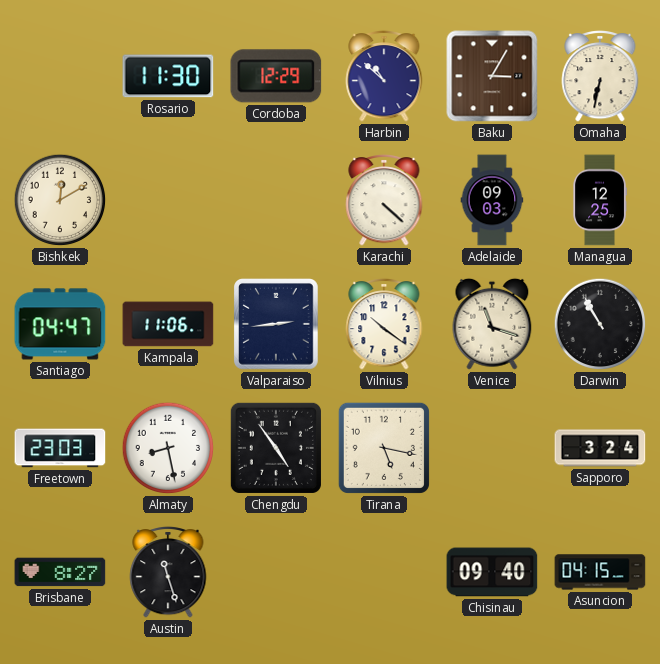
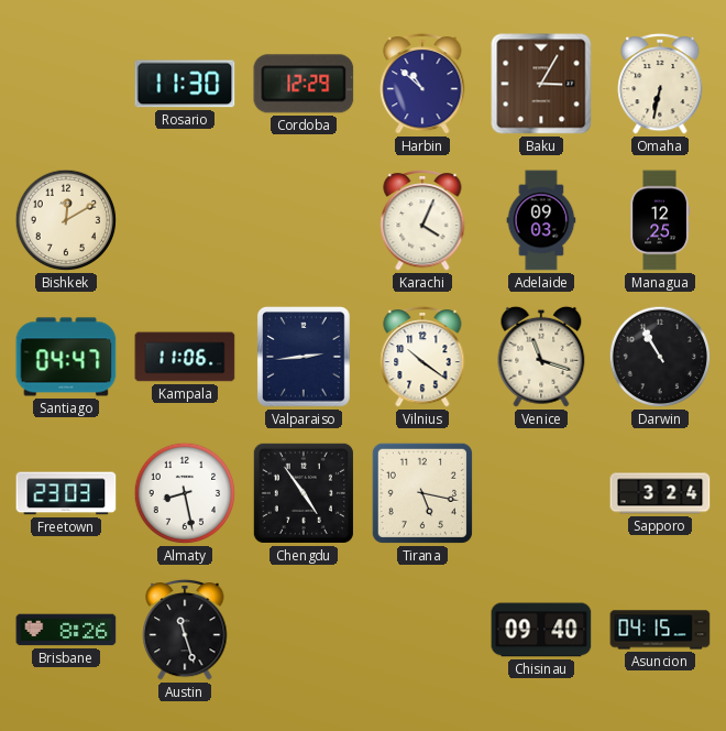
Karachi: 4:22 -> 4:04
Brisbane: 8:27 -> 8:26
